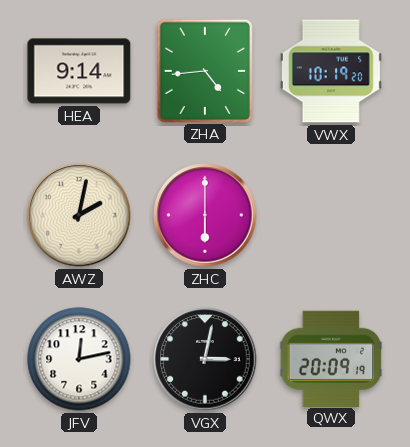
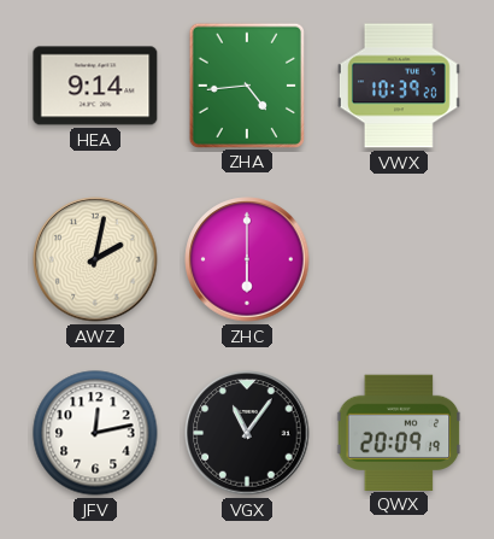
VWX: 10:19 -> 10:39
VGX: 3:02 -> 11:06
